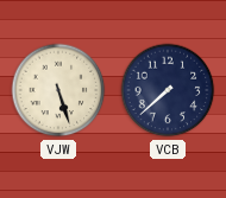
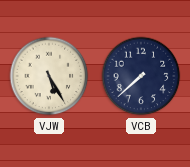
VJW: 5:27 -> 5:25
